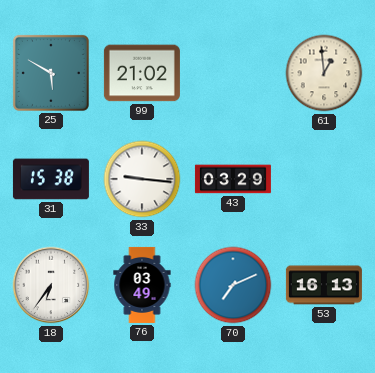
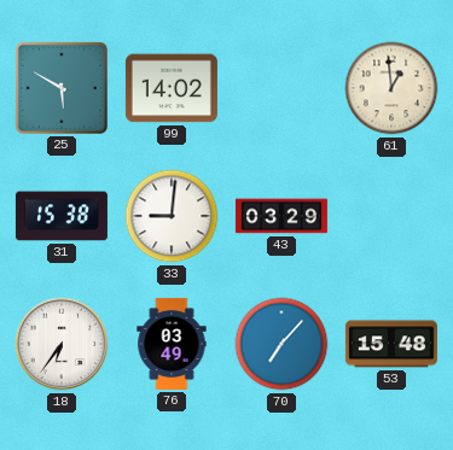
99: 21:02 -> 14:02
33: 9:16 -> 9:01
70: 7:11 -> 7:07
53: 16:13 -> 15:48
